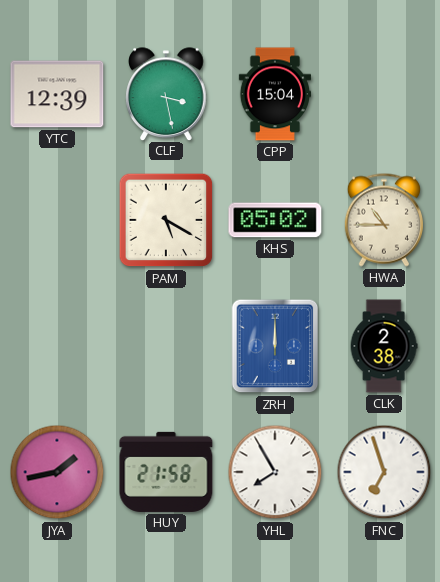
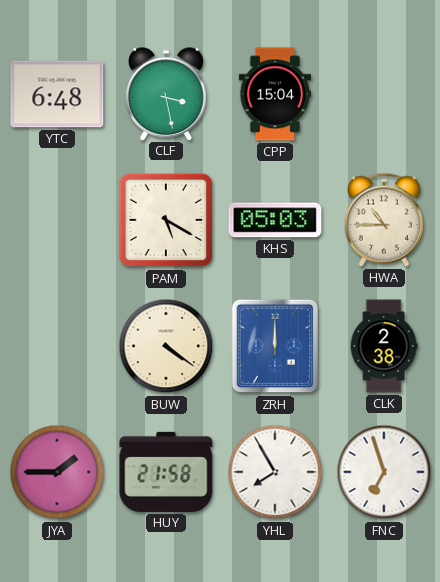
YTC: 12:39 -> 6:48
KHS: 05:02 -> 05:03
BUW: none -> 4:21
JYA: 1:43 -> 1:45
